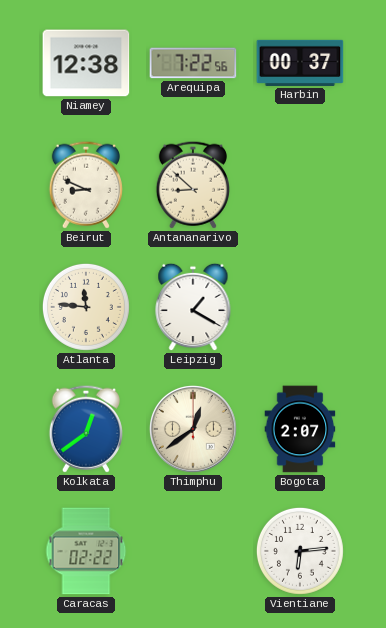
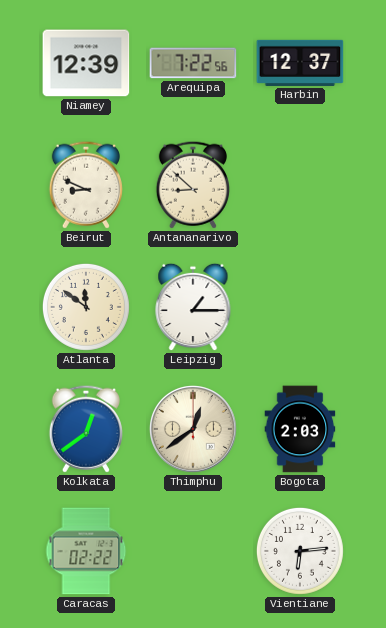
Niamey: 12:38 -> 12:39
Harbin: 00:37 -> 12:37
Atlanta: 11:46 -> 11:51
Leipzig: 1:20 -> 1:15
Bogota: 2:07 -> 2:03
